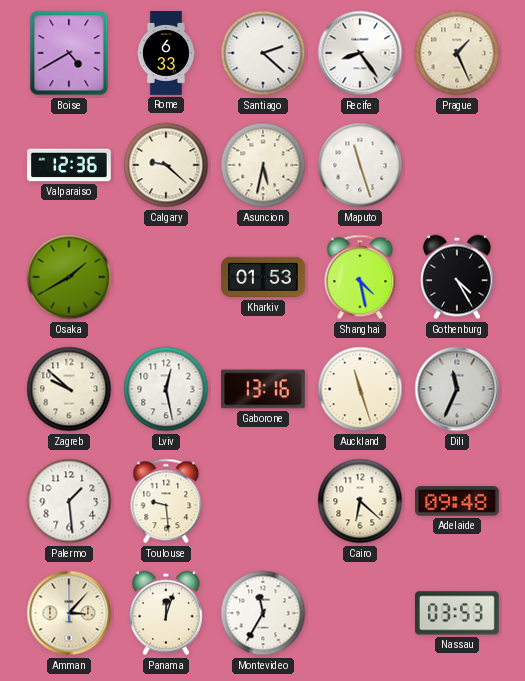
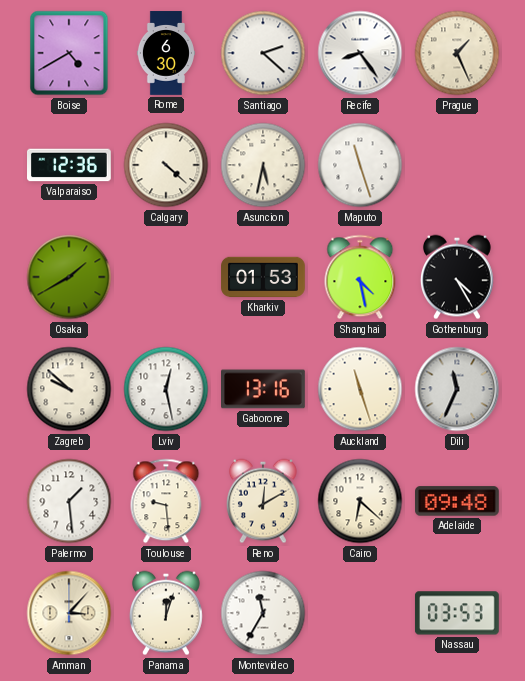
Rome: 6:33 -> 6:30
Calgary: 9:22 -> 4:22
Reno: none -> 12:10
